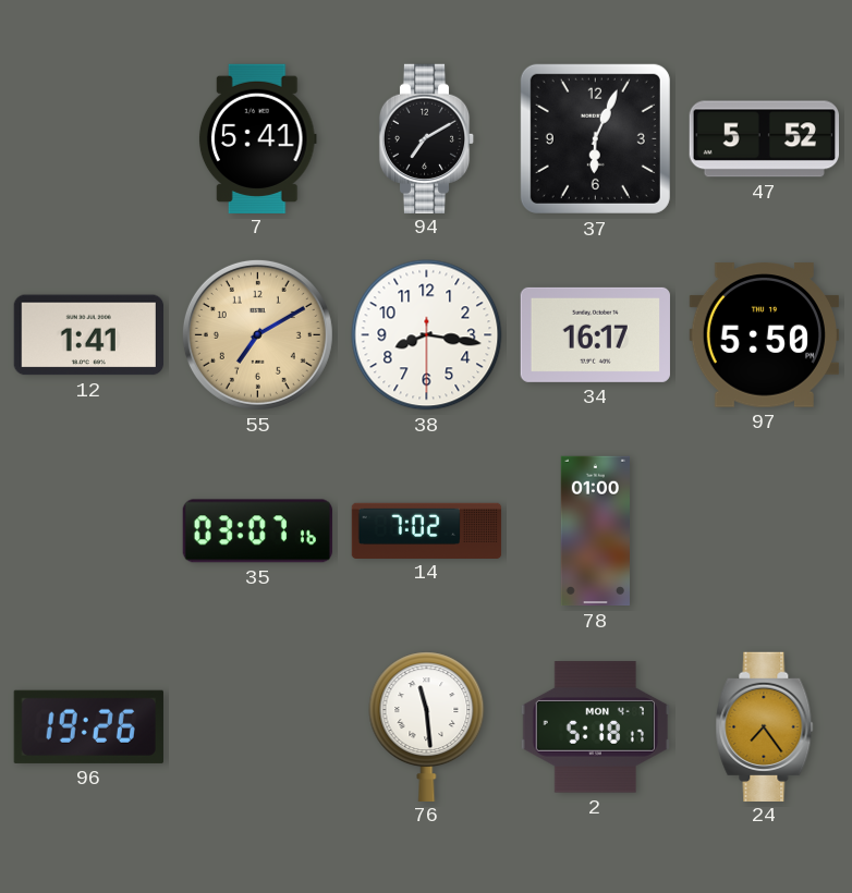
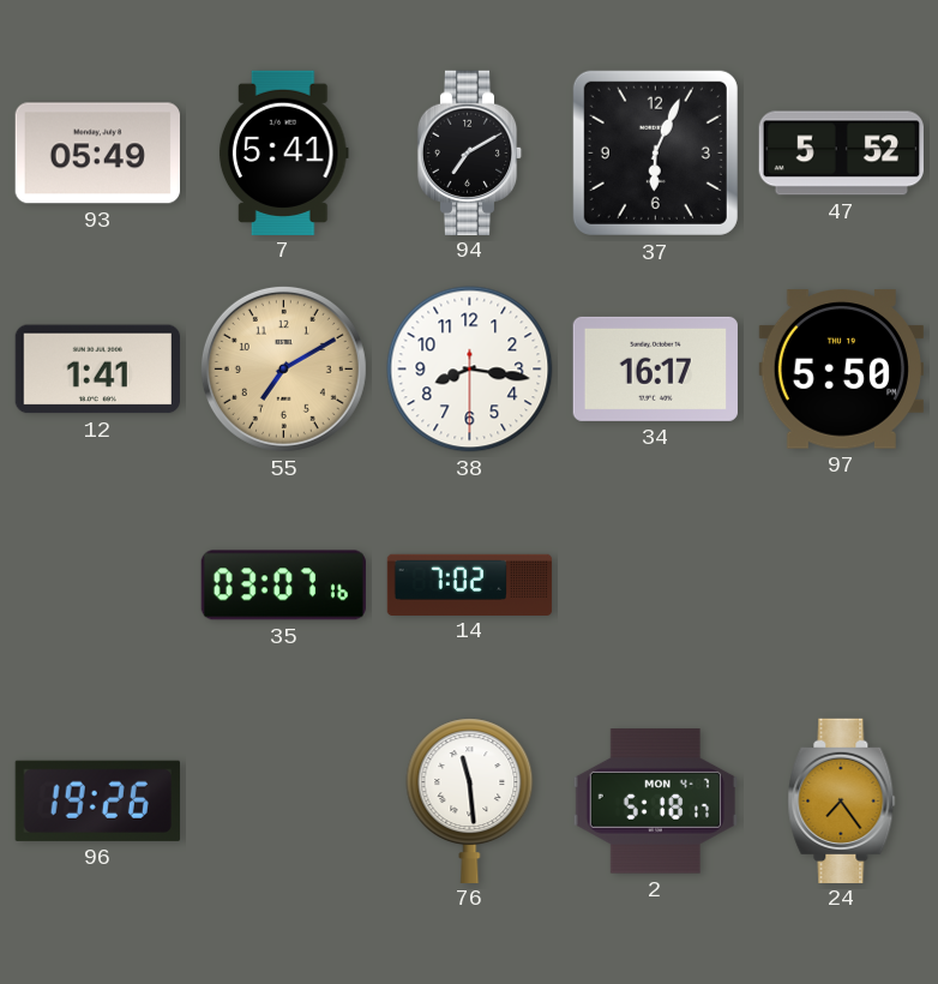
93: none -> 05:49
78: 01:00 -> none
